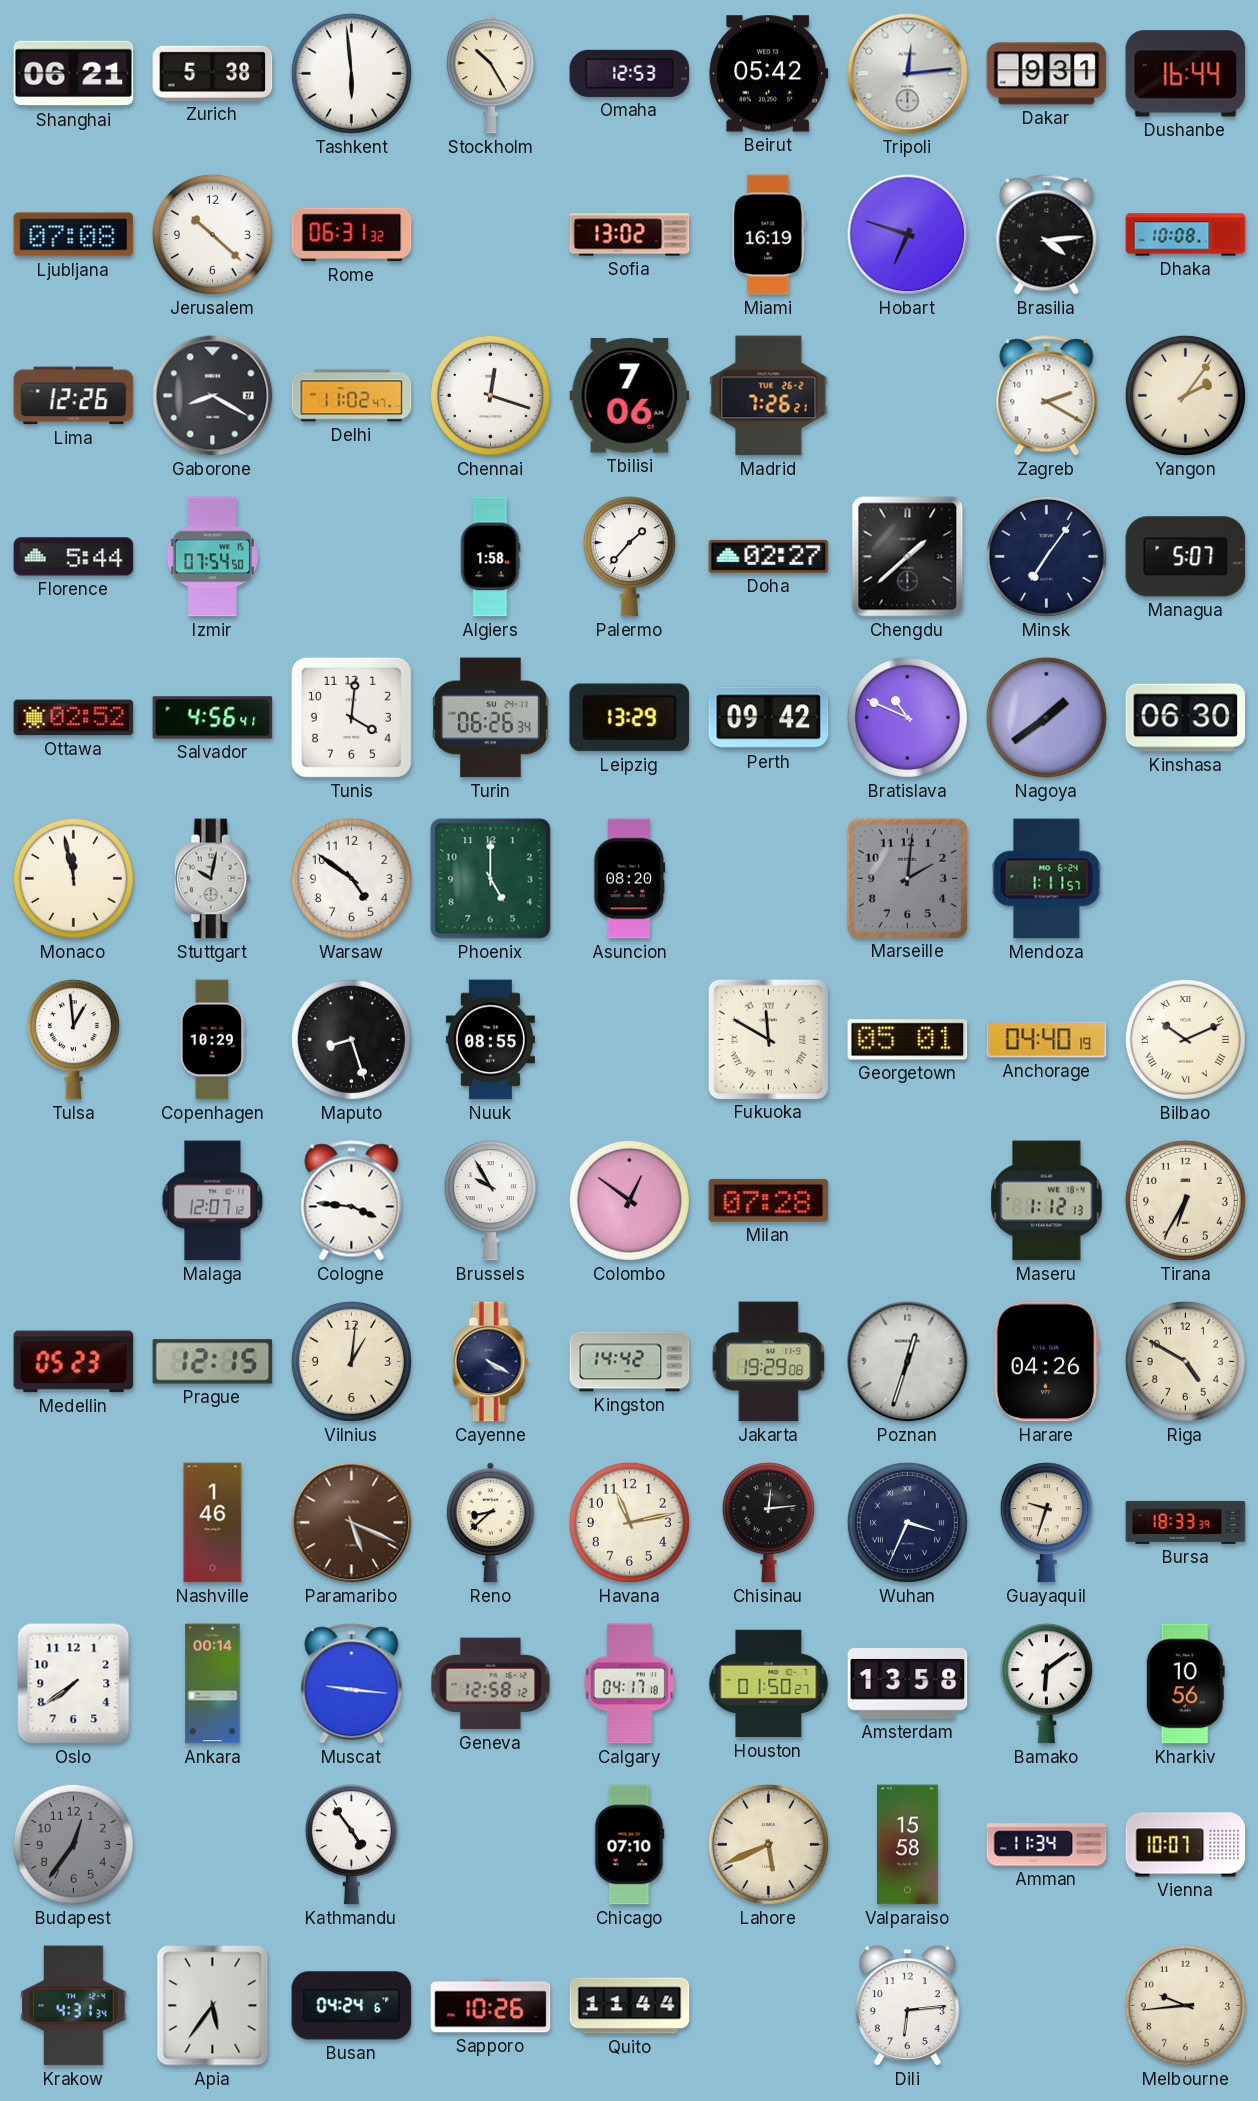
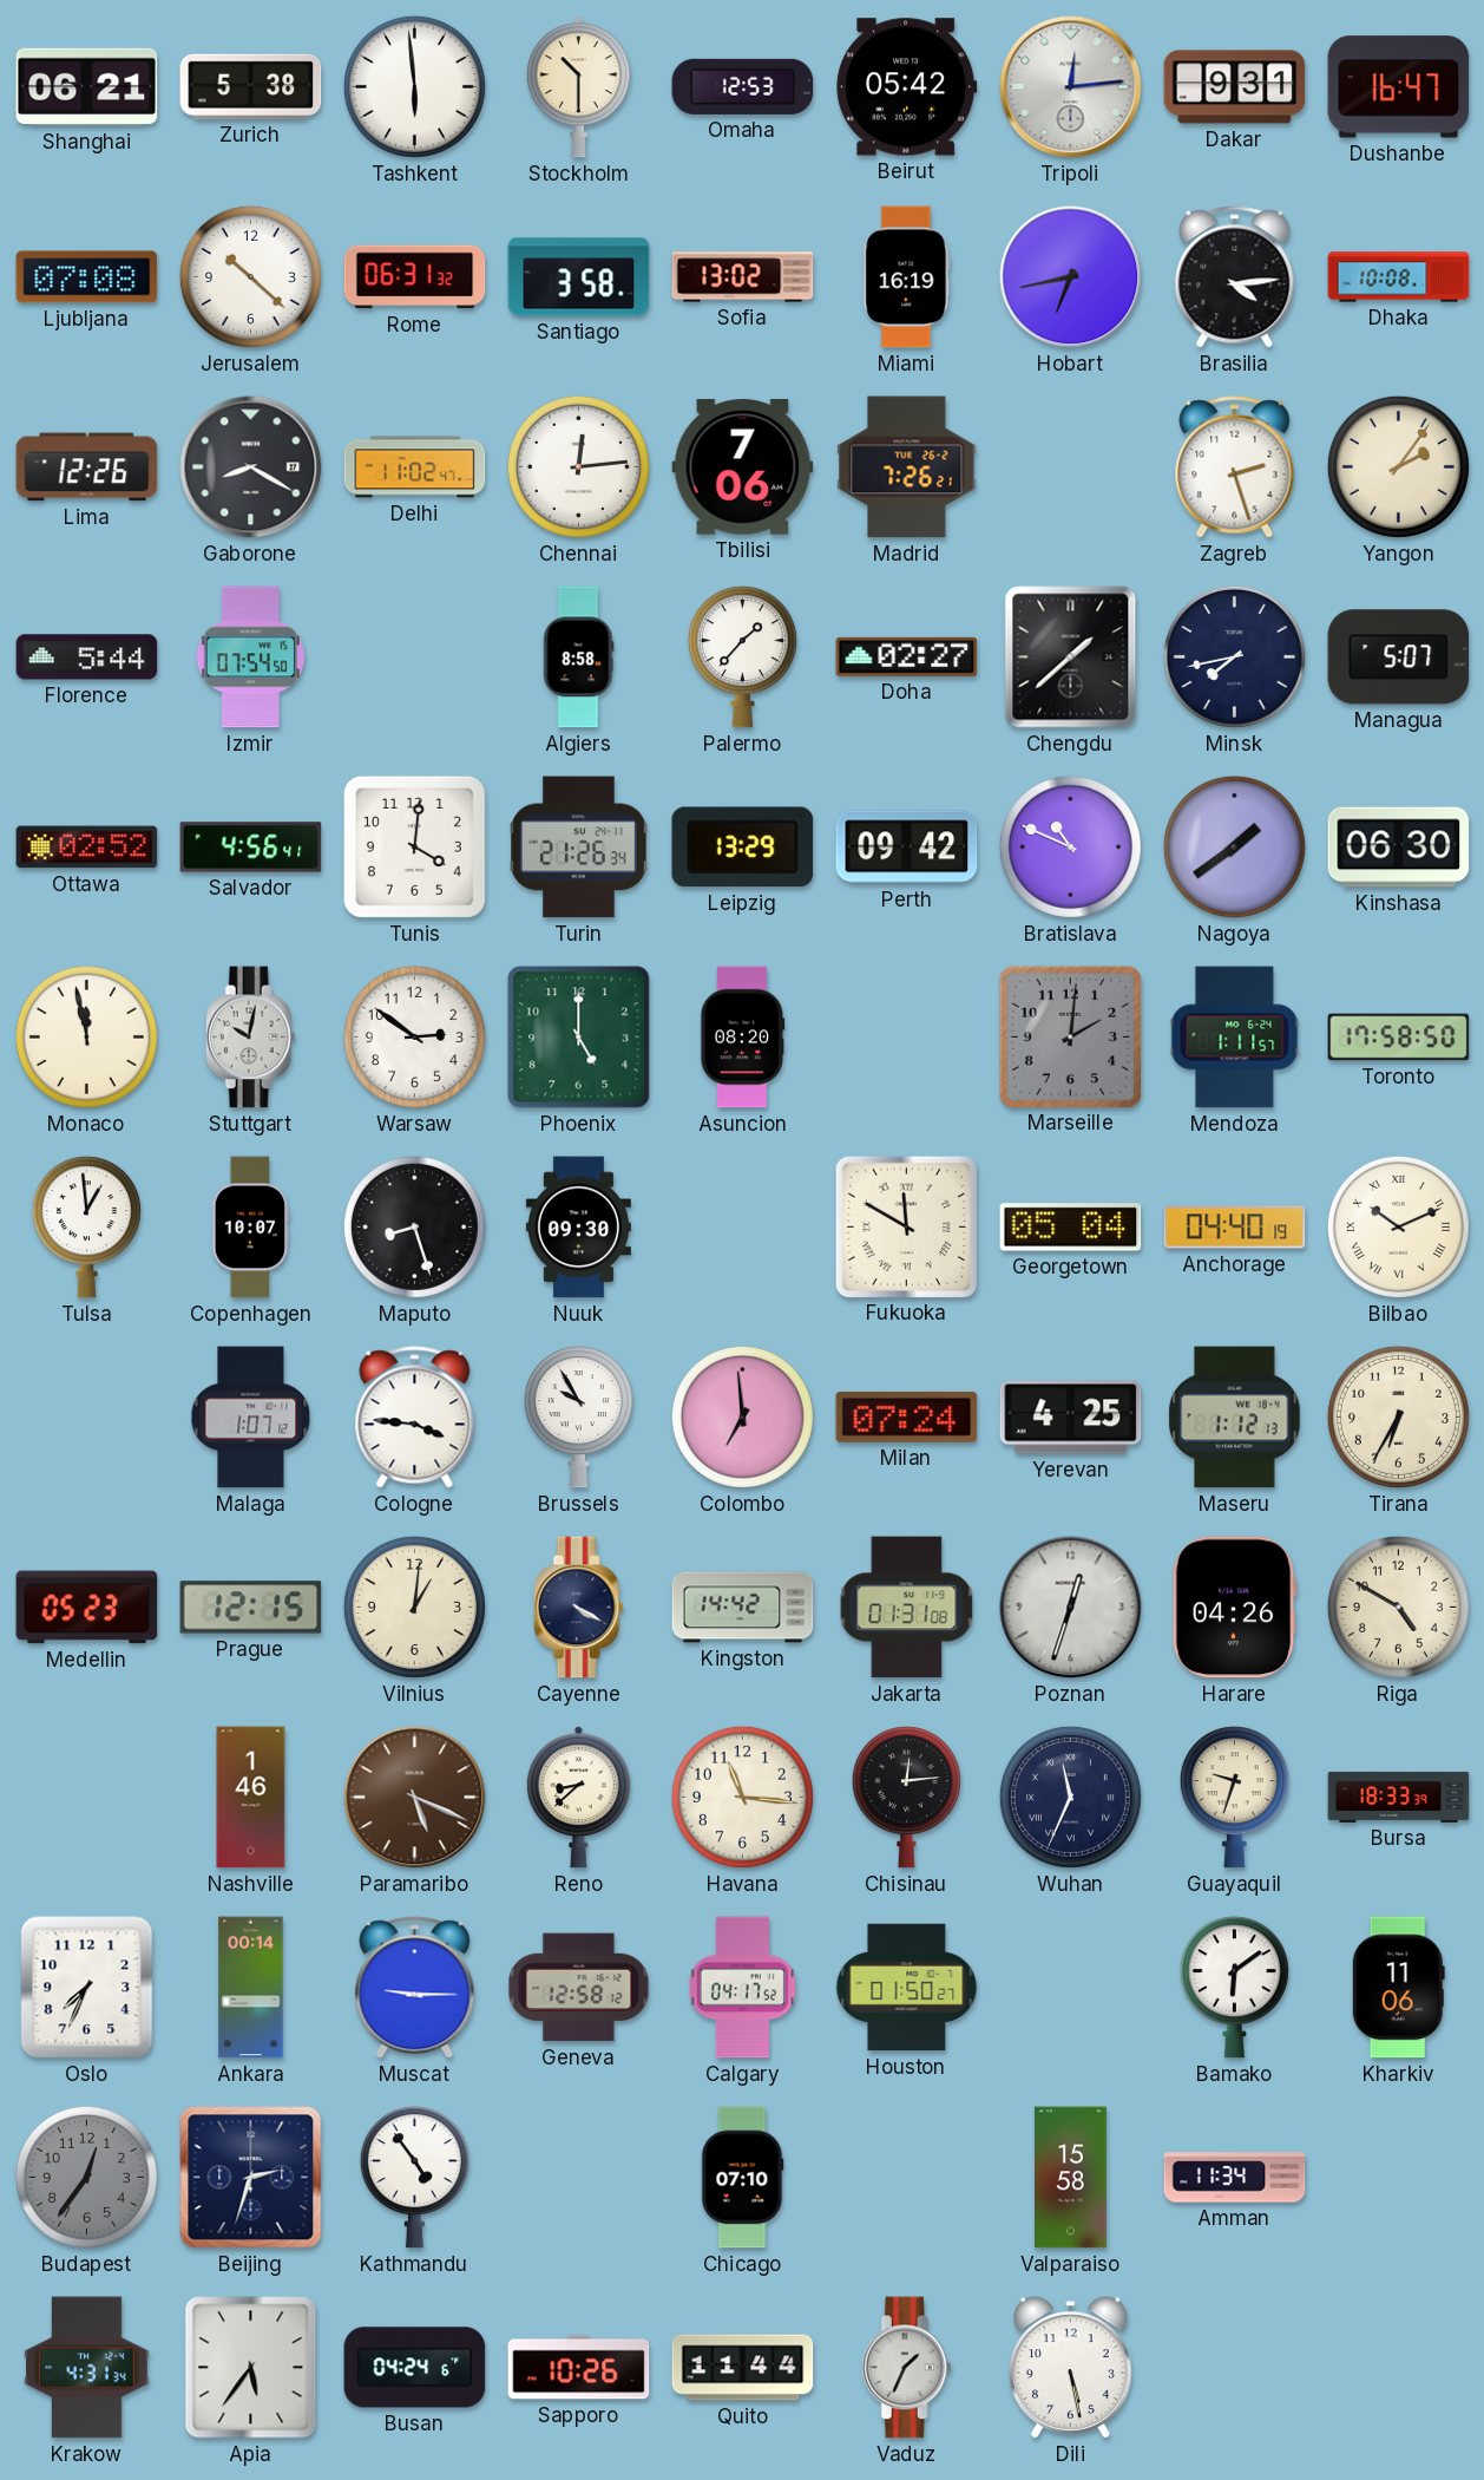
Stockholm: 10:25 -> 10:30
Dushanbe: 16:44 -> 16:47
Santiago: none -> 3:58
Hobart: 6:48 -> 6:43
Chennai: 12:18 -> 12:14
Zagreb: 2:20 -> 2:27
Algiers: 1:58 -> 8:58
Minsk: 7:06 -> 7:43
Turin: 06:26 -> 21:26
Warsaw: 4:51 -> 2:51
Toronto: none -> 17:58
Copenhagen: 10:29 -> 10:07
Nuuk: 08:55 -> 09:30
Georgetown: 05:01 -> 05:04
Malaga: 12:07 -> 1:07
Colombo: 12:51 -> 6:59
Milan: 07:28 -> 07:24
Yerevan: none -> 4:25
Jakarta: 19:29 -> 01:31
Havana: 11:13 -> 11:16
Wuhan: 3:34 -> 11:34
Oslo: 7:39 -> 7:34
Muscat: 9:16 -> 9:15
Calgary: 04:17:18 -> 04:17:52
Amsterdam: 13:58 -> none
Kharkiv: 10:56 -> 11:06
Beijing: none -> 2:33
Lahore: 5:41 -> none
Vienna: 10:07 -> none
Vaduz: none -> 1:34
Dili: 6:14 -> 5:28
Melbourne: 9:44 -> none
